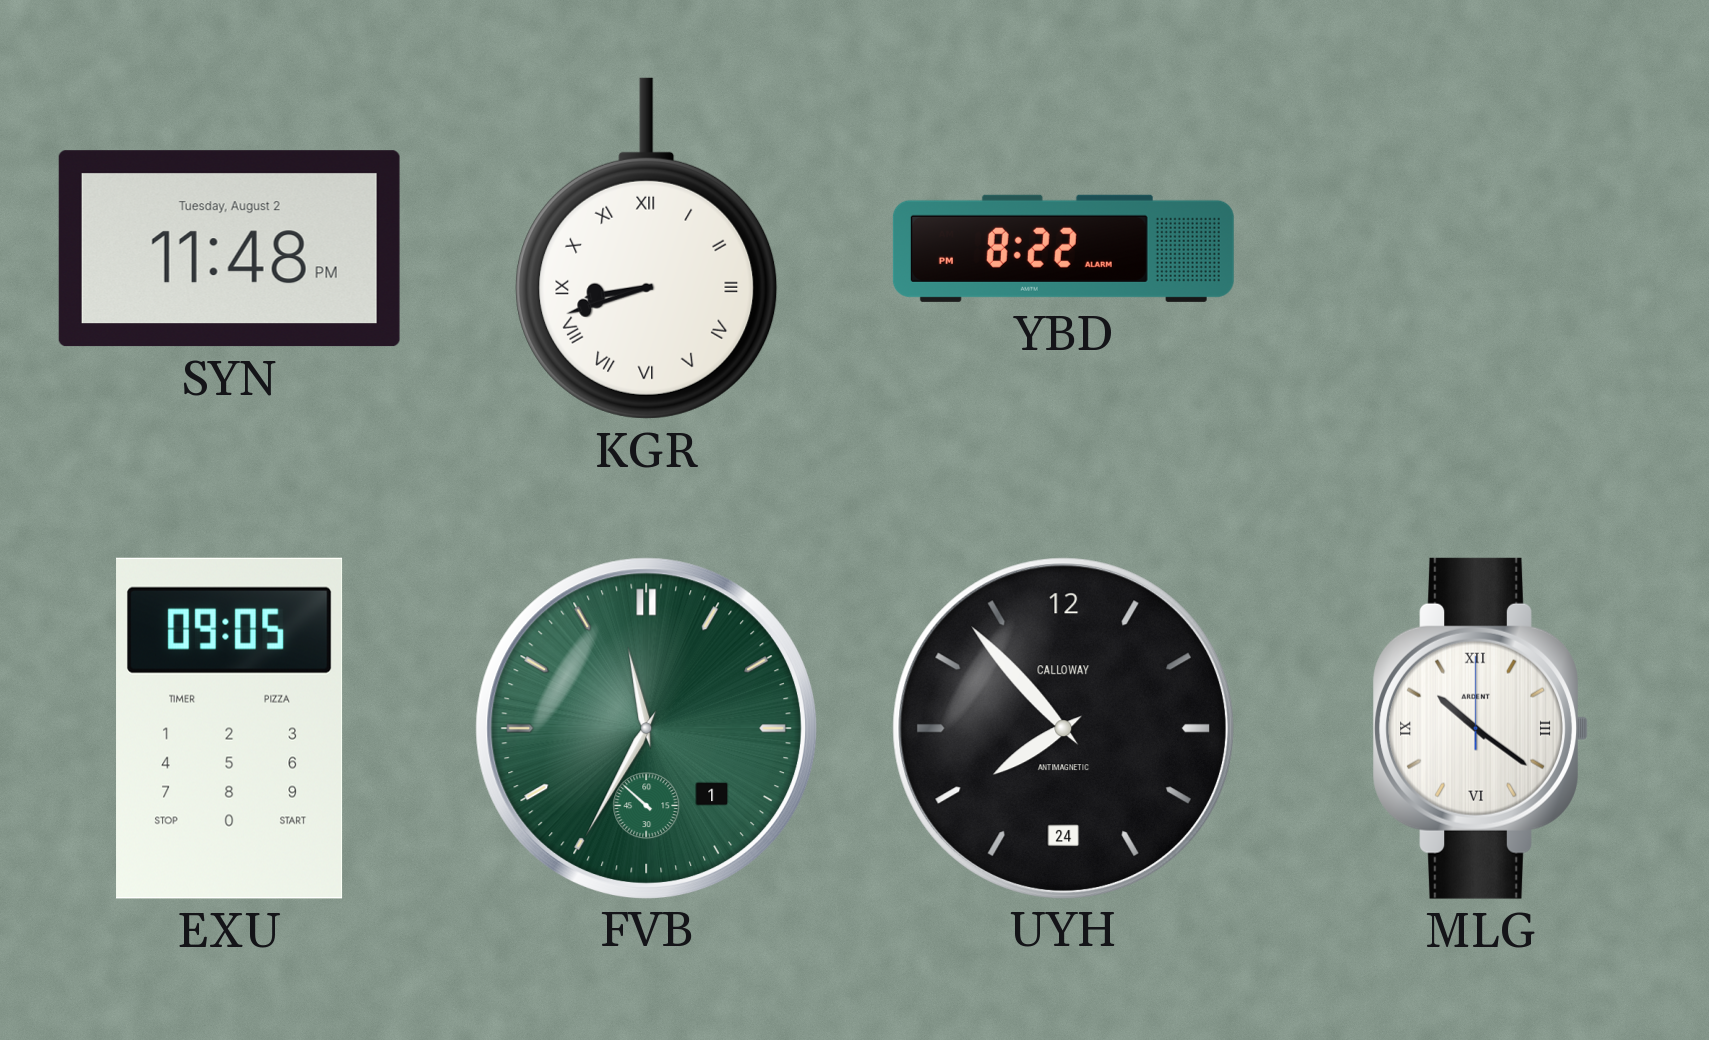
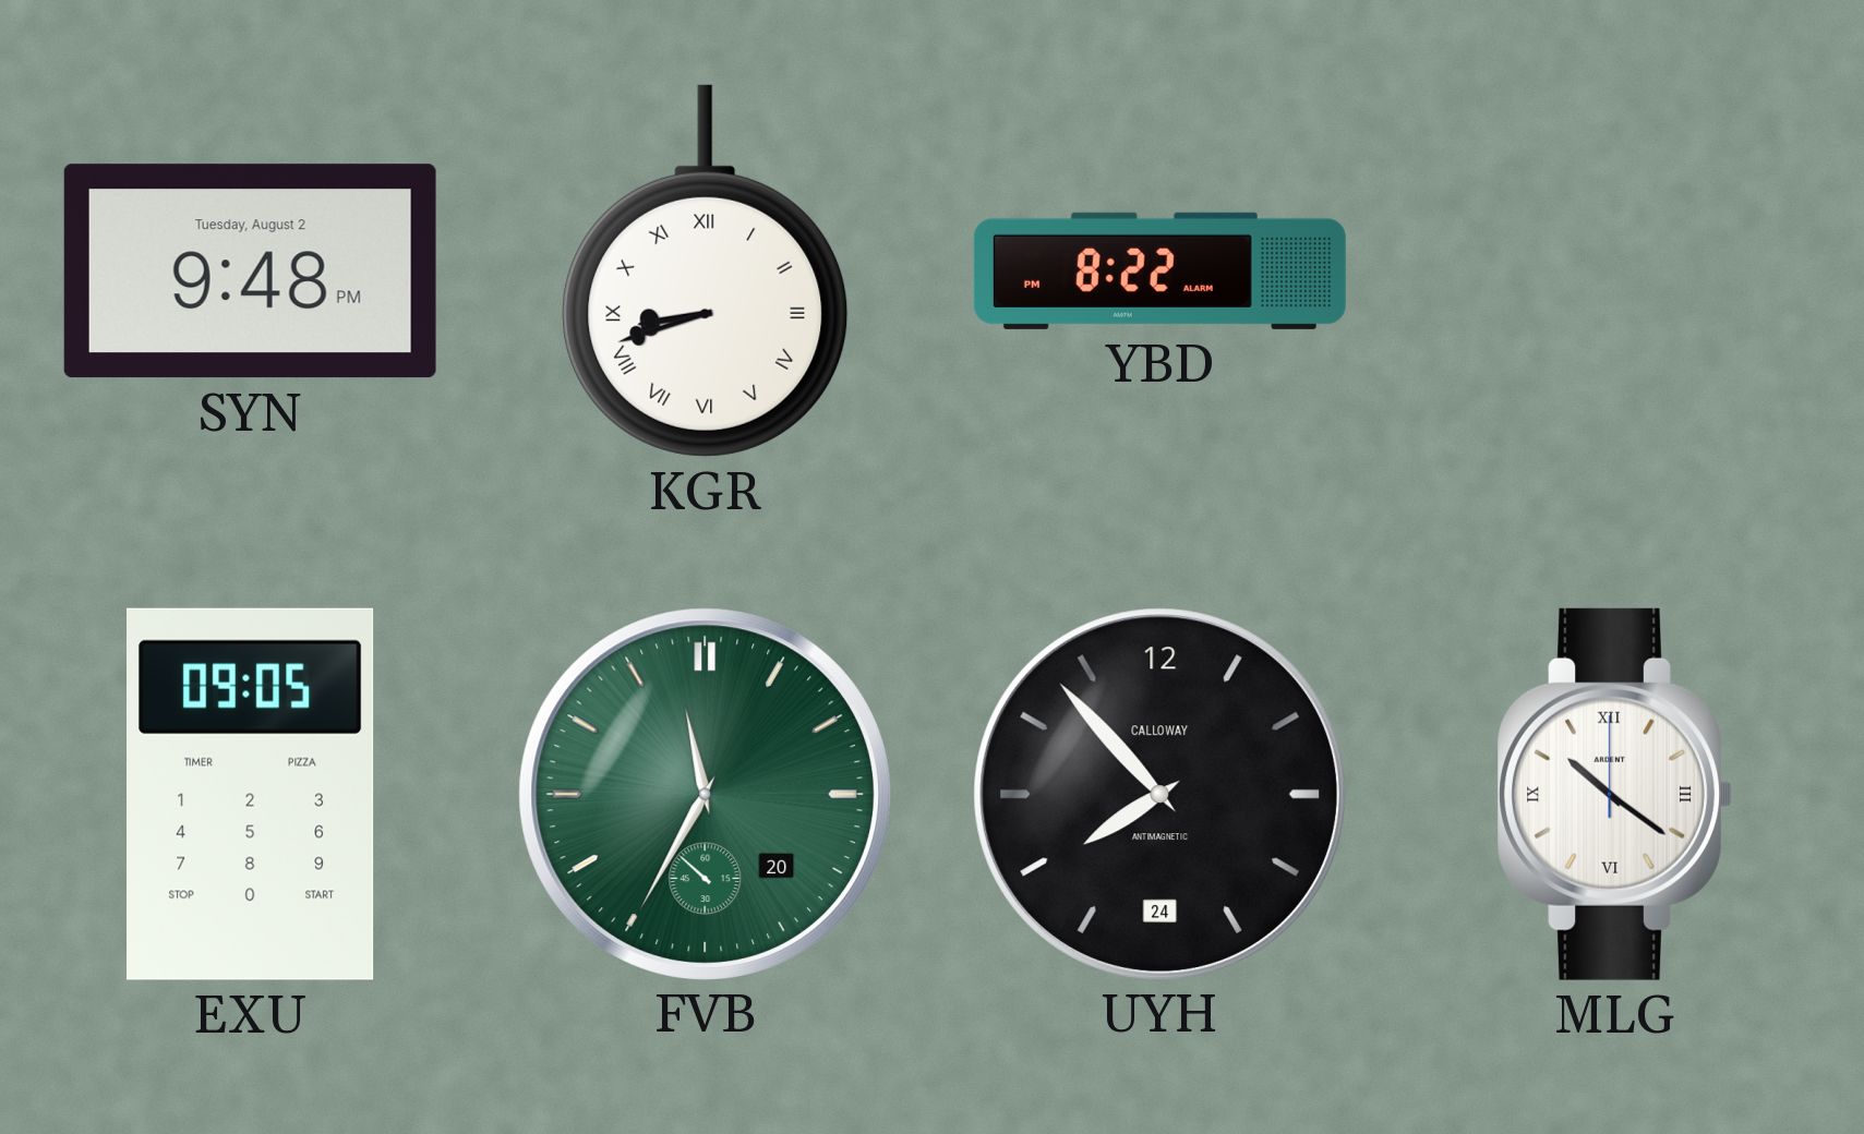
SYN: 11:48 -> 9:48
FVB date: 1 -> 20
